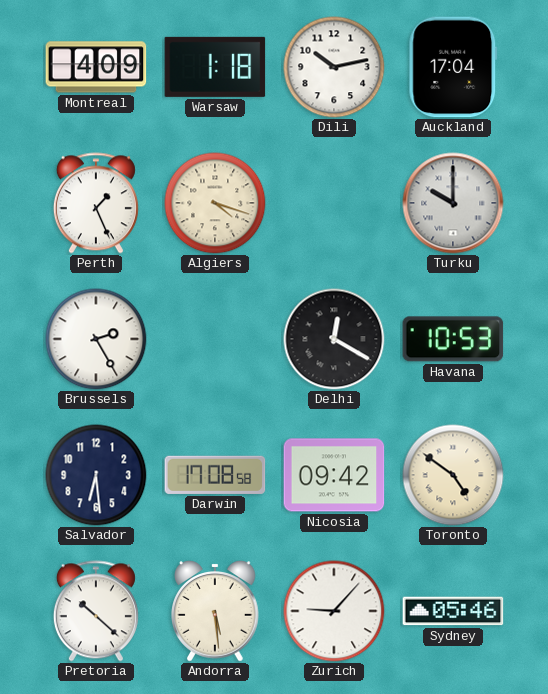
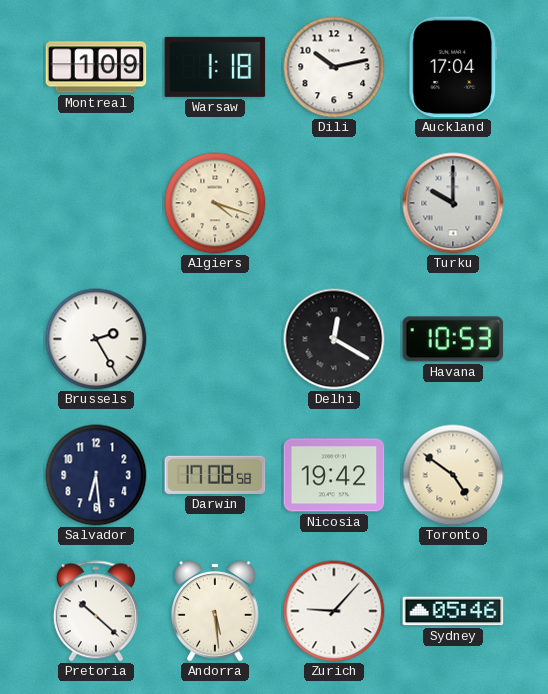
Montreal: 4:09 -> 1:09
Perth: 1:26 -> none
Nicosia: 09:42 -> 19:42
